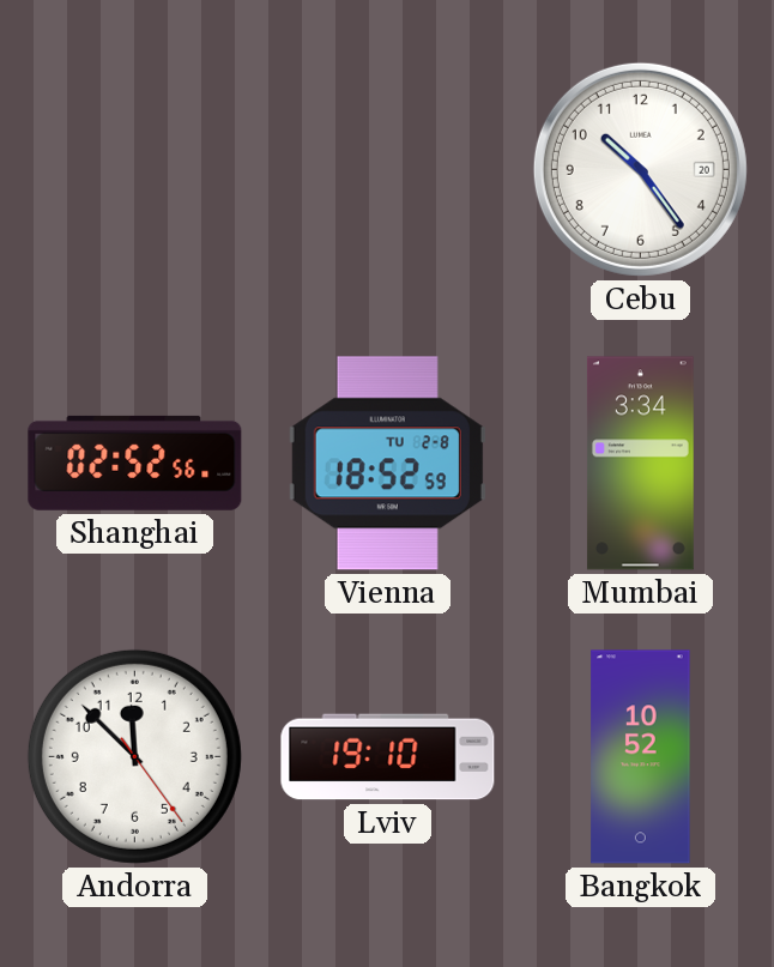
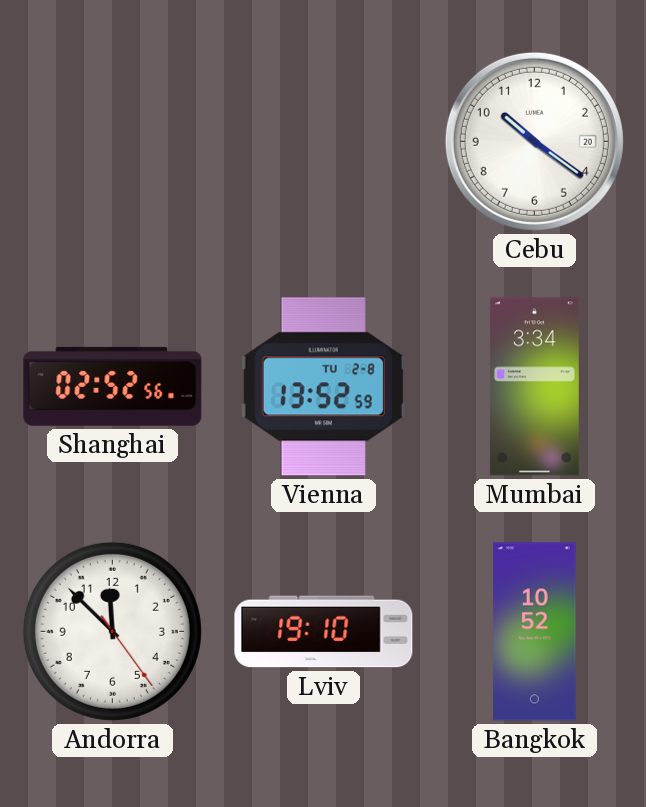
Cebu: 10:24 -> 10:21
Vienna: 18:52 -> 13:52
